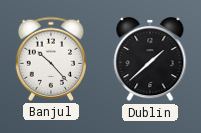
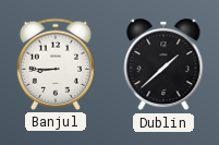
Banjul: 10:23 -> 8:45
